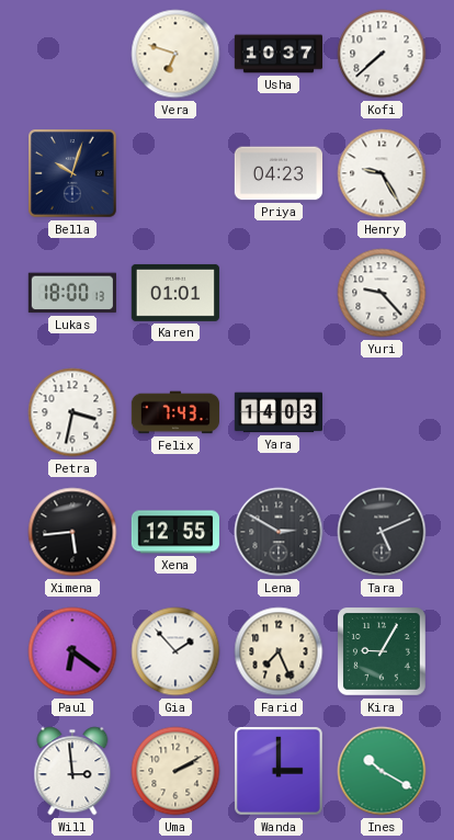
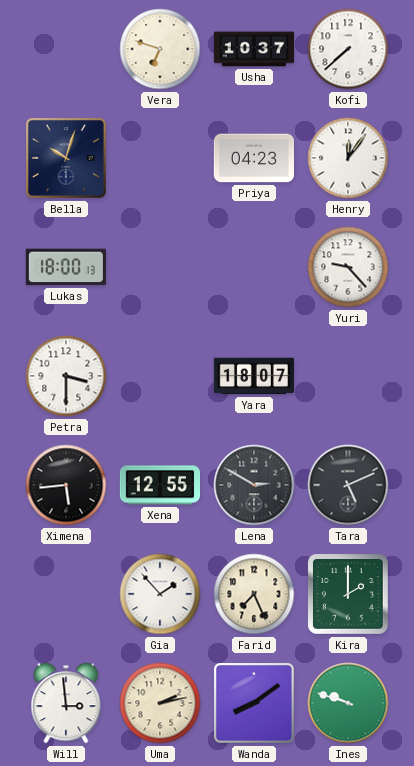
Henry: 9:25 -> 12:06
Karen: 01:01 -> none
Petra: 3:32 -> 3:30
Felix: 7:43 -> none
Yara: 14:03 -> 18:07
Paul: 6:21 -> none
Kira: 9:05 -> 2:00
Uma: 2:10 -> 2:13
Wanda: 3:00 -> 8:09
Ines: 10:20 -> 9:48
